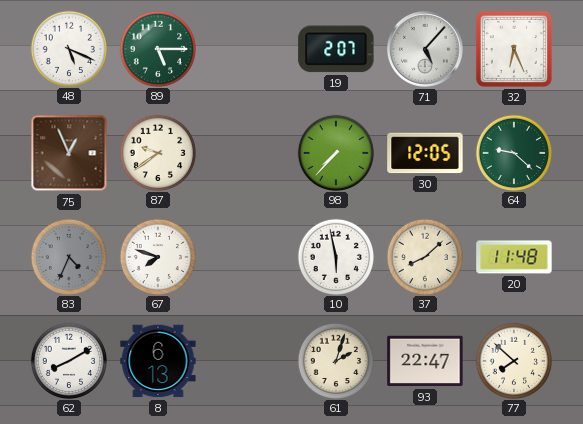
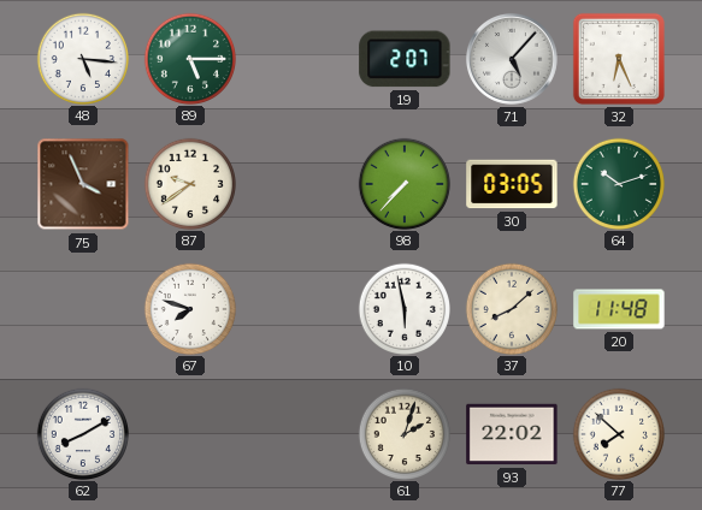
48: 5:19 -> 5:16
75: 12:56 -> 3:56
30: 12:05 -> 03:05
64: 9:22 -> 10:12
83: 4:34 -> none
8: 6:13 -> none
93: 22:47 -> 22:02
